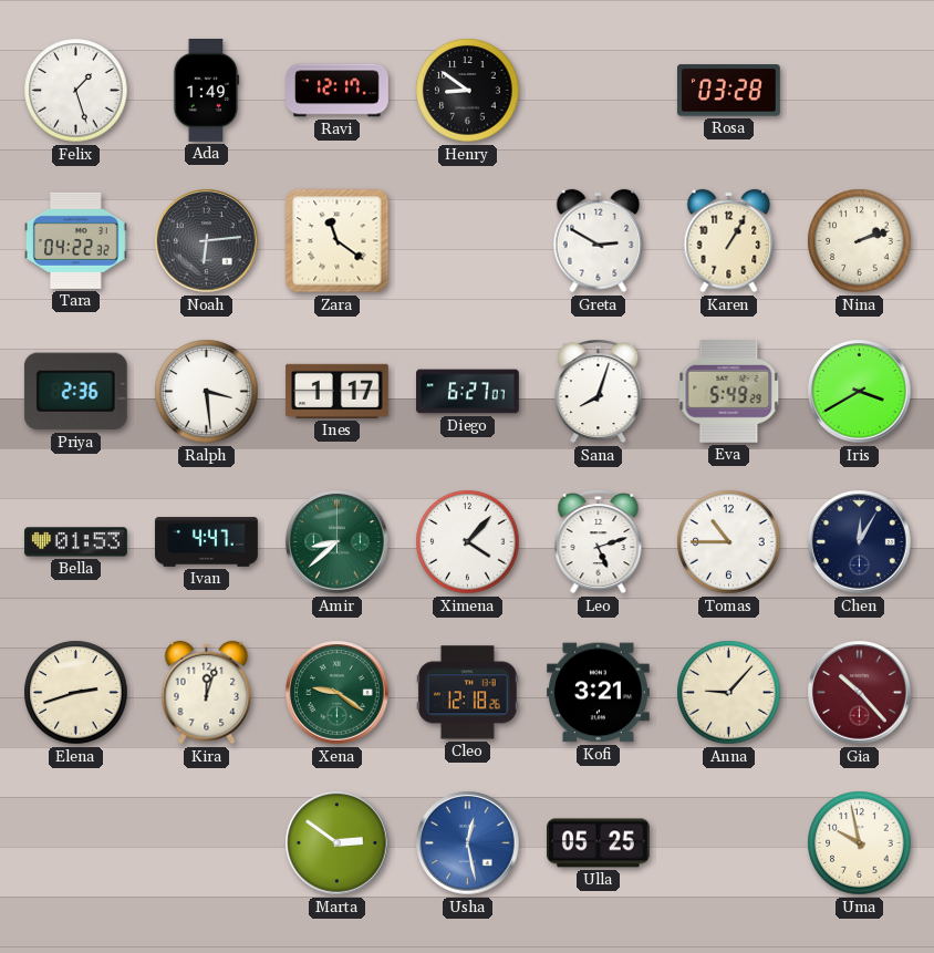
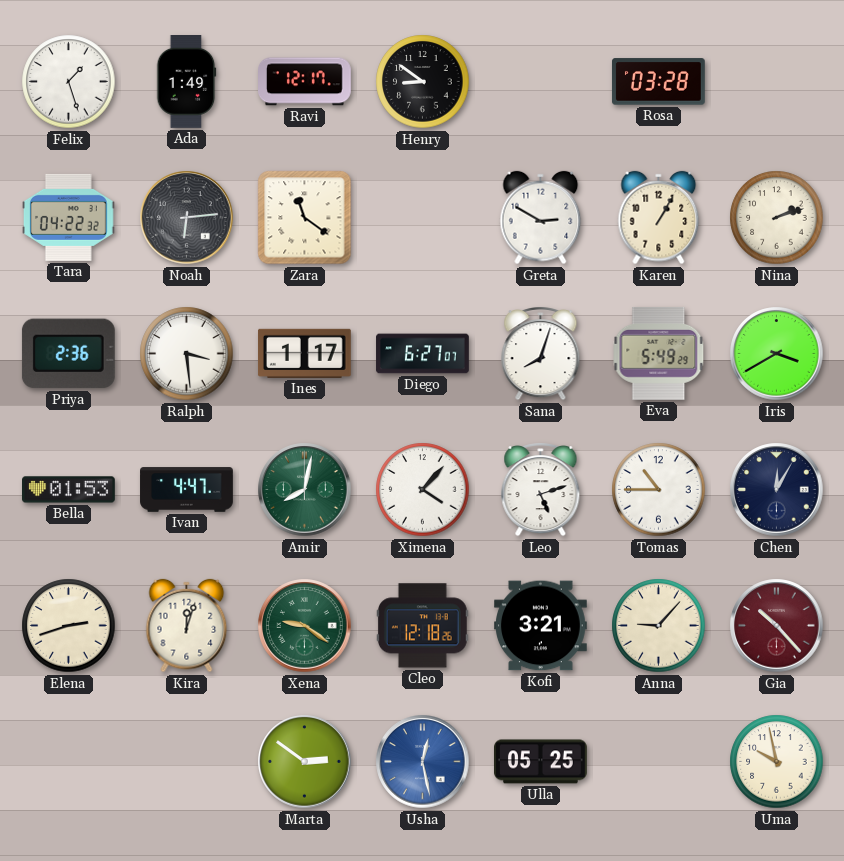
Amir: 8:38 -> 8:02
